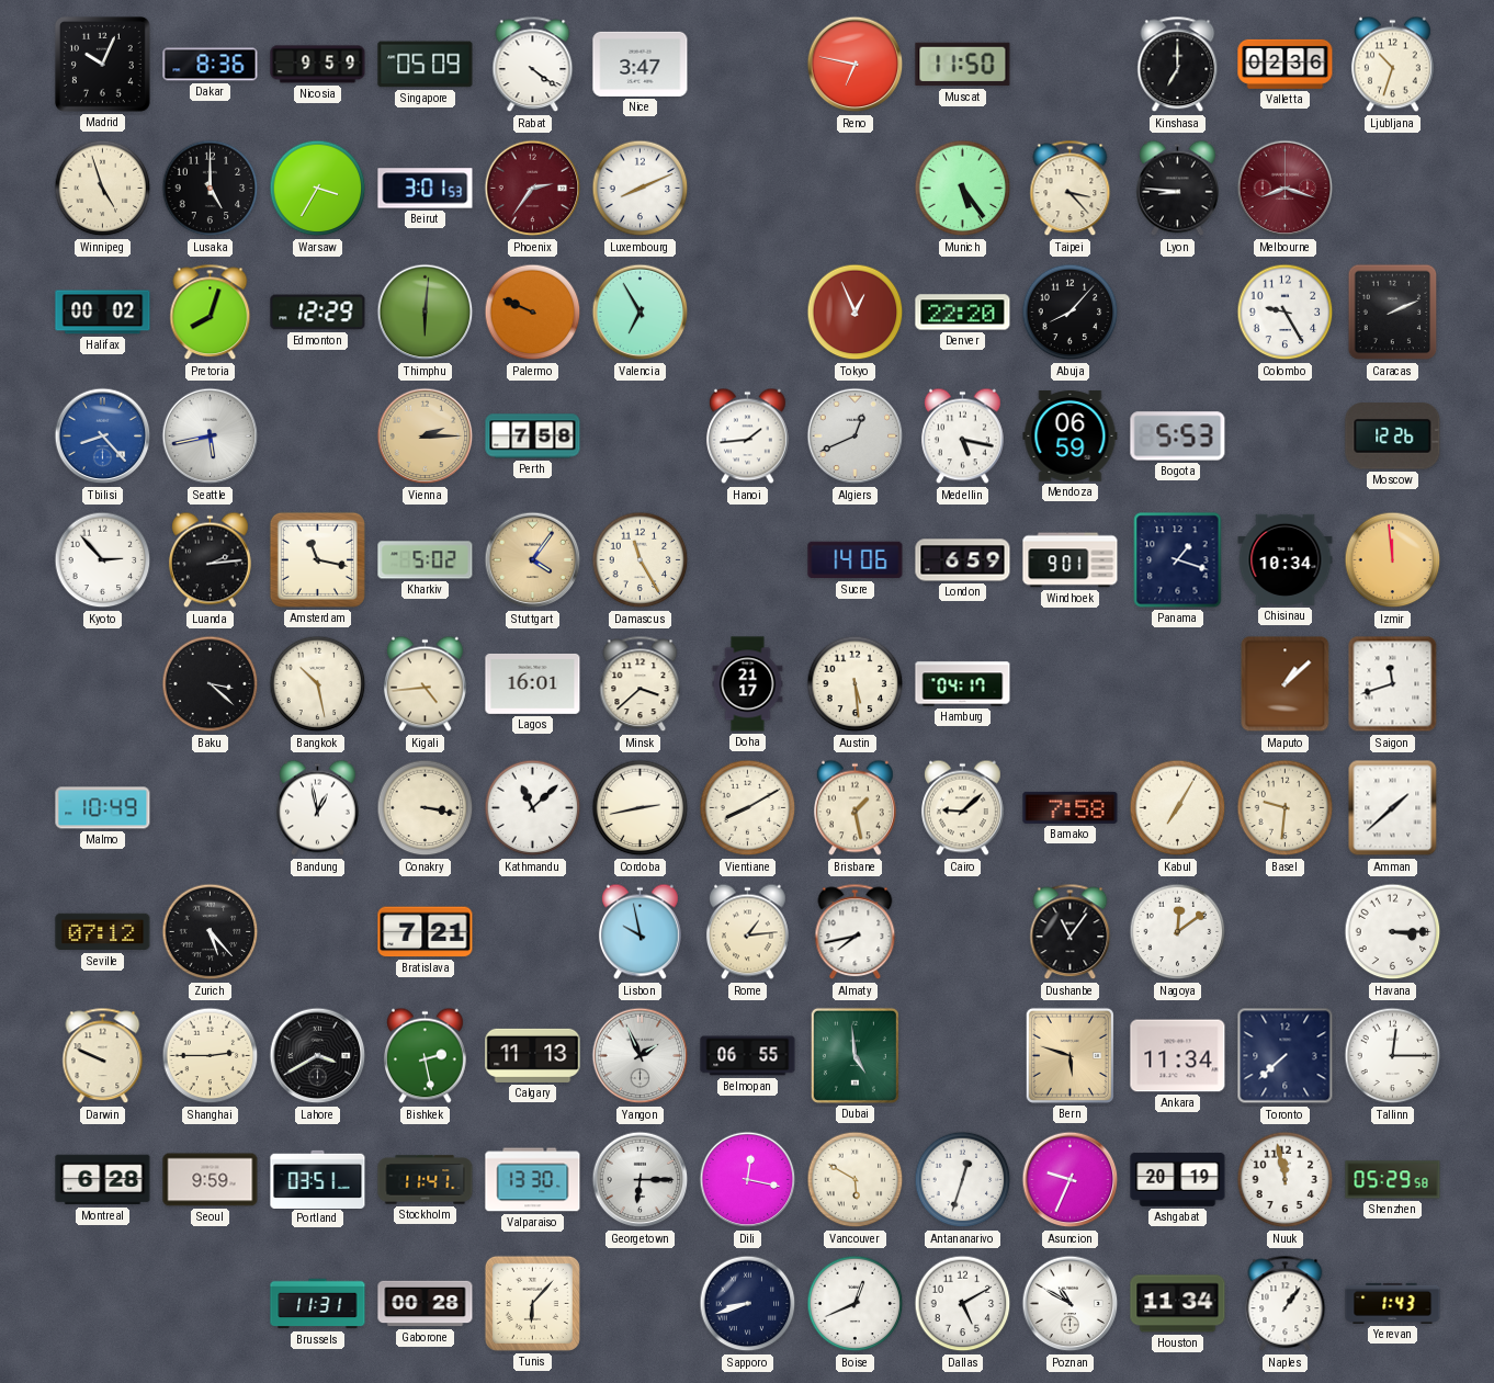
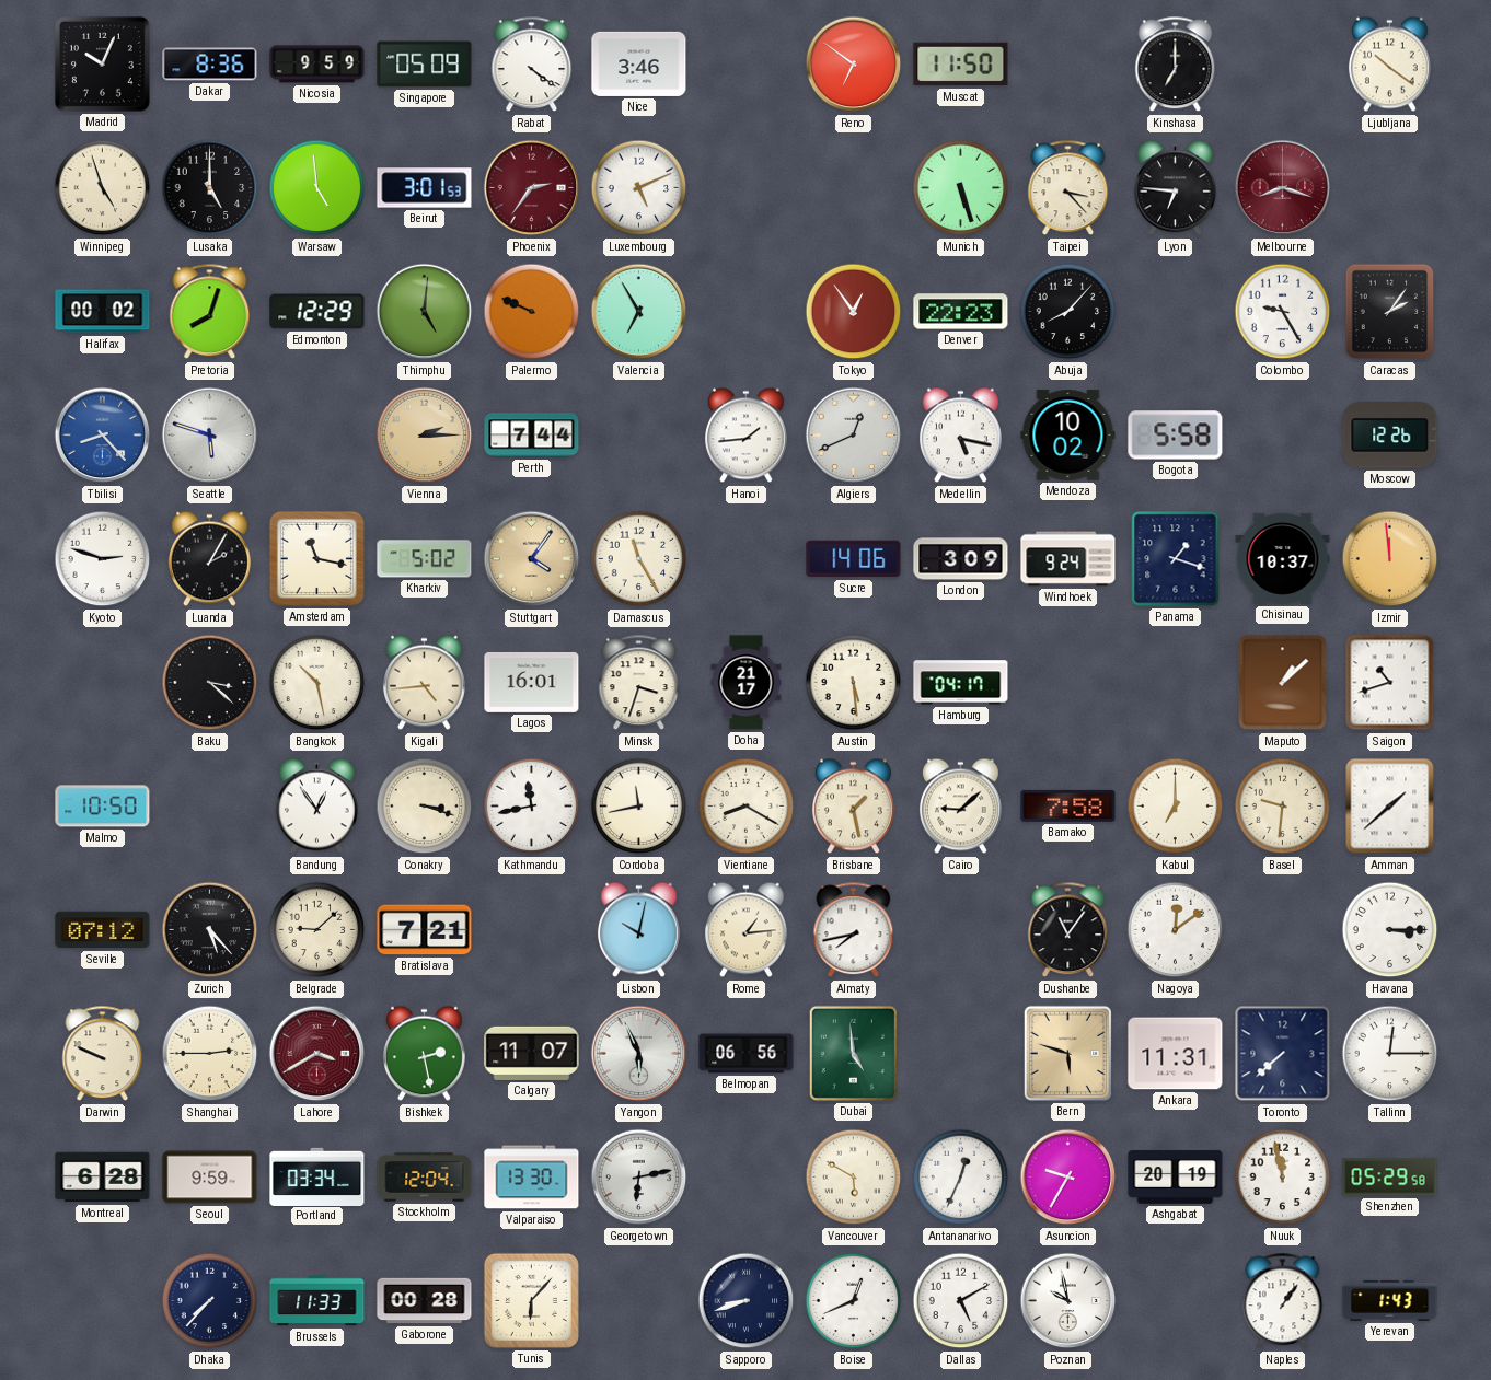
Nice: 3:47 -> 3:46
Reno: 6:47 -> 6:51
Valletta: 02:36 -> none
Ljubljana: 10:33 -> 10:21
Warsaw: 3:35 -> 4:59
Luxembourg: 8:11 -> 5:11
Munich: 5:24 -> 5:27
Lyon: 8:46 -> 6:46
Thimphu: 6:01 -> 5:01
Tokyo: 12:56 -> 12:54
Denver: 22:20 -> 22:23
Caracas: 2:11 -> 2:06
Seattle: 5:43 -> 5:48
Perth: 7:58 -> 7:44
Mendoza: 06:59 -> 10:02
Bogota: 5:53 -> 5:58
Kyoto: 2:53 -> 2:48
Luanda: 2:14 -> 2:05
London: 6:59 -> 3:09
Windhoek: 9:01 -> 9:24
Chisinau: 10:34 -> 10:37
Minsk: 3:38 -> 3:33
Saigon: 11:42 -> 10:42
Malmo: 10:49 -> 10:50
Bandung: 12:58 -> 12:54
Conakry: 3:17 -> 3:18
Kathmandu: 11:08 -> 11:43
Cordoba: 2:43 -> 11:43
Vientiane: 8:10 -> 8:20
Kabul: 7:05 -> 7:00
Belgrade: none -> 9:08
Lisbon: 9:58 -> 10:02
Lahore dial: black -> burgundy
Calgary: 11:13 -> 11:07
Yangon: 1:56 -> 5:56
Belmopan: 06:55 -> 06:56
Ankara: 11:34 -> 11:31
Portland: 03:51 -> 03:34
Stockholm: 11:41 -> 12:04
Georgetown: 6:15 -> 6:13
Dili: 12:17 -> none
Antananarivo: 12:33 -> 12:34
Asuncion: 9:34 -> 9:35
Dhaka: none -> 7:37
Brussels: 11:31 -> 11:33
Poznan: 10:50 -> 9:58
Houston: 11:34 -> none
